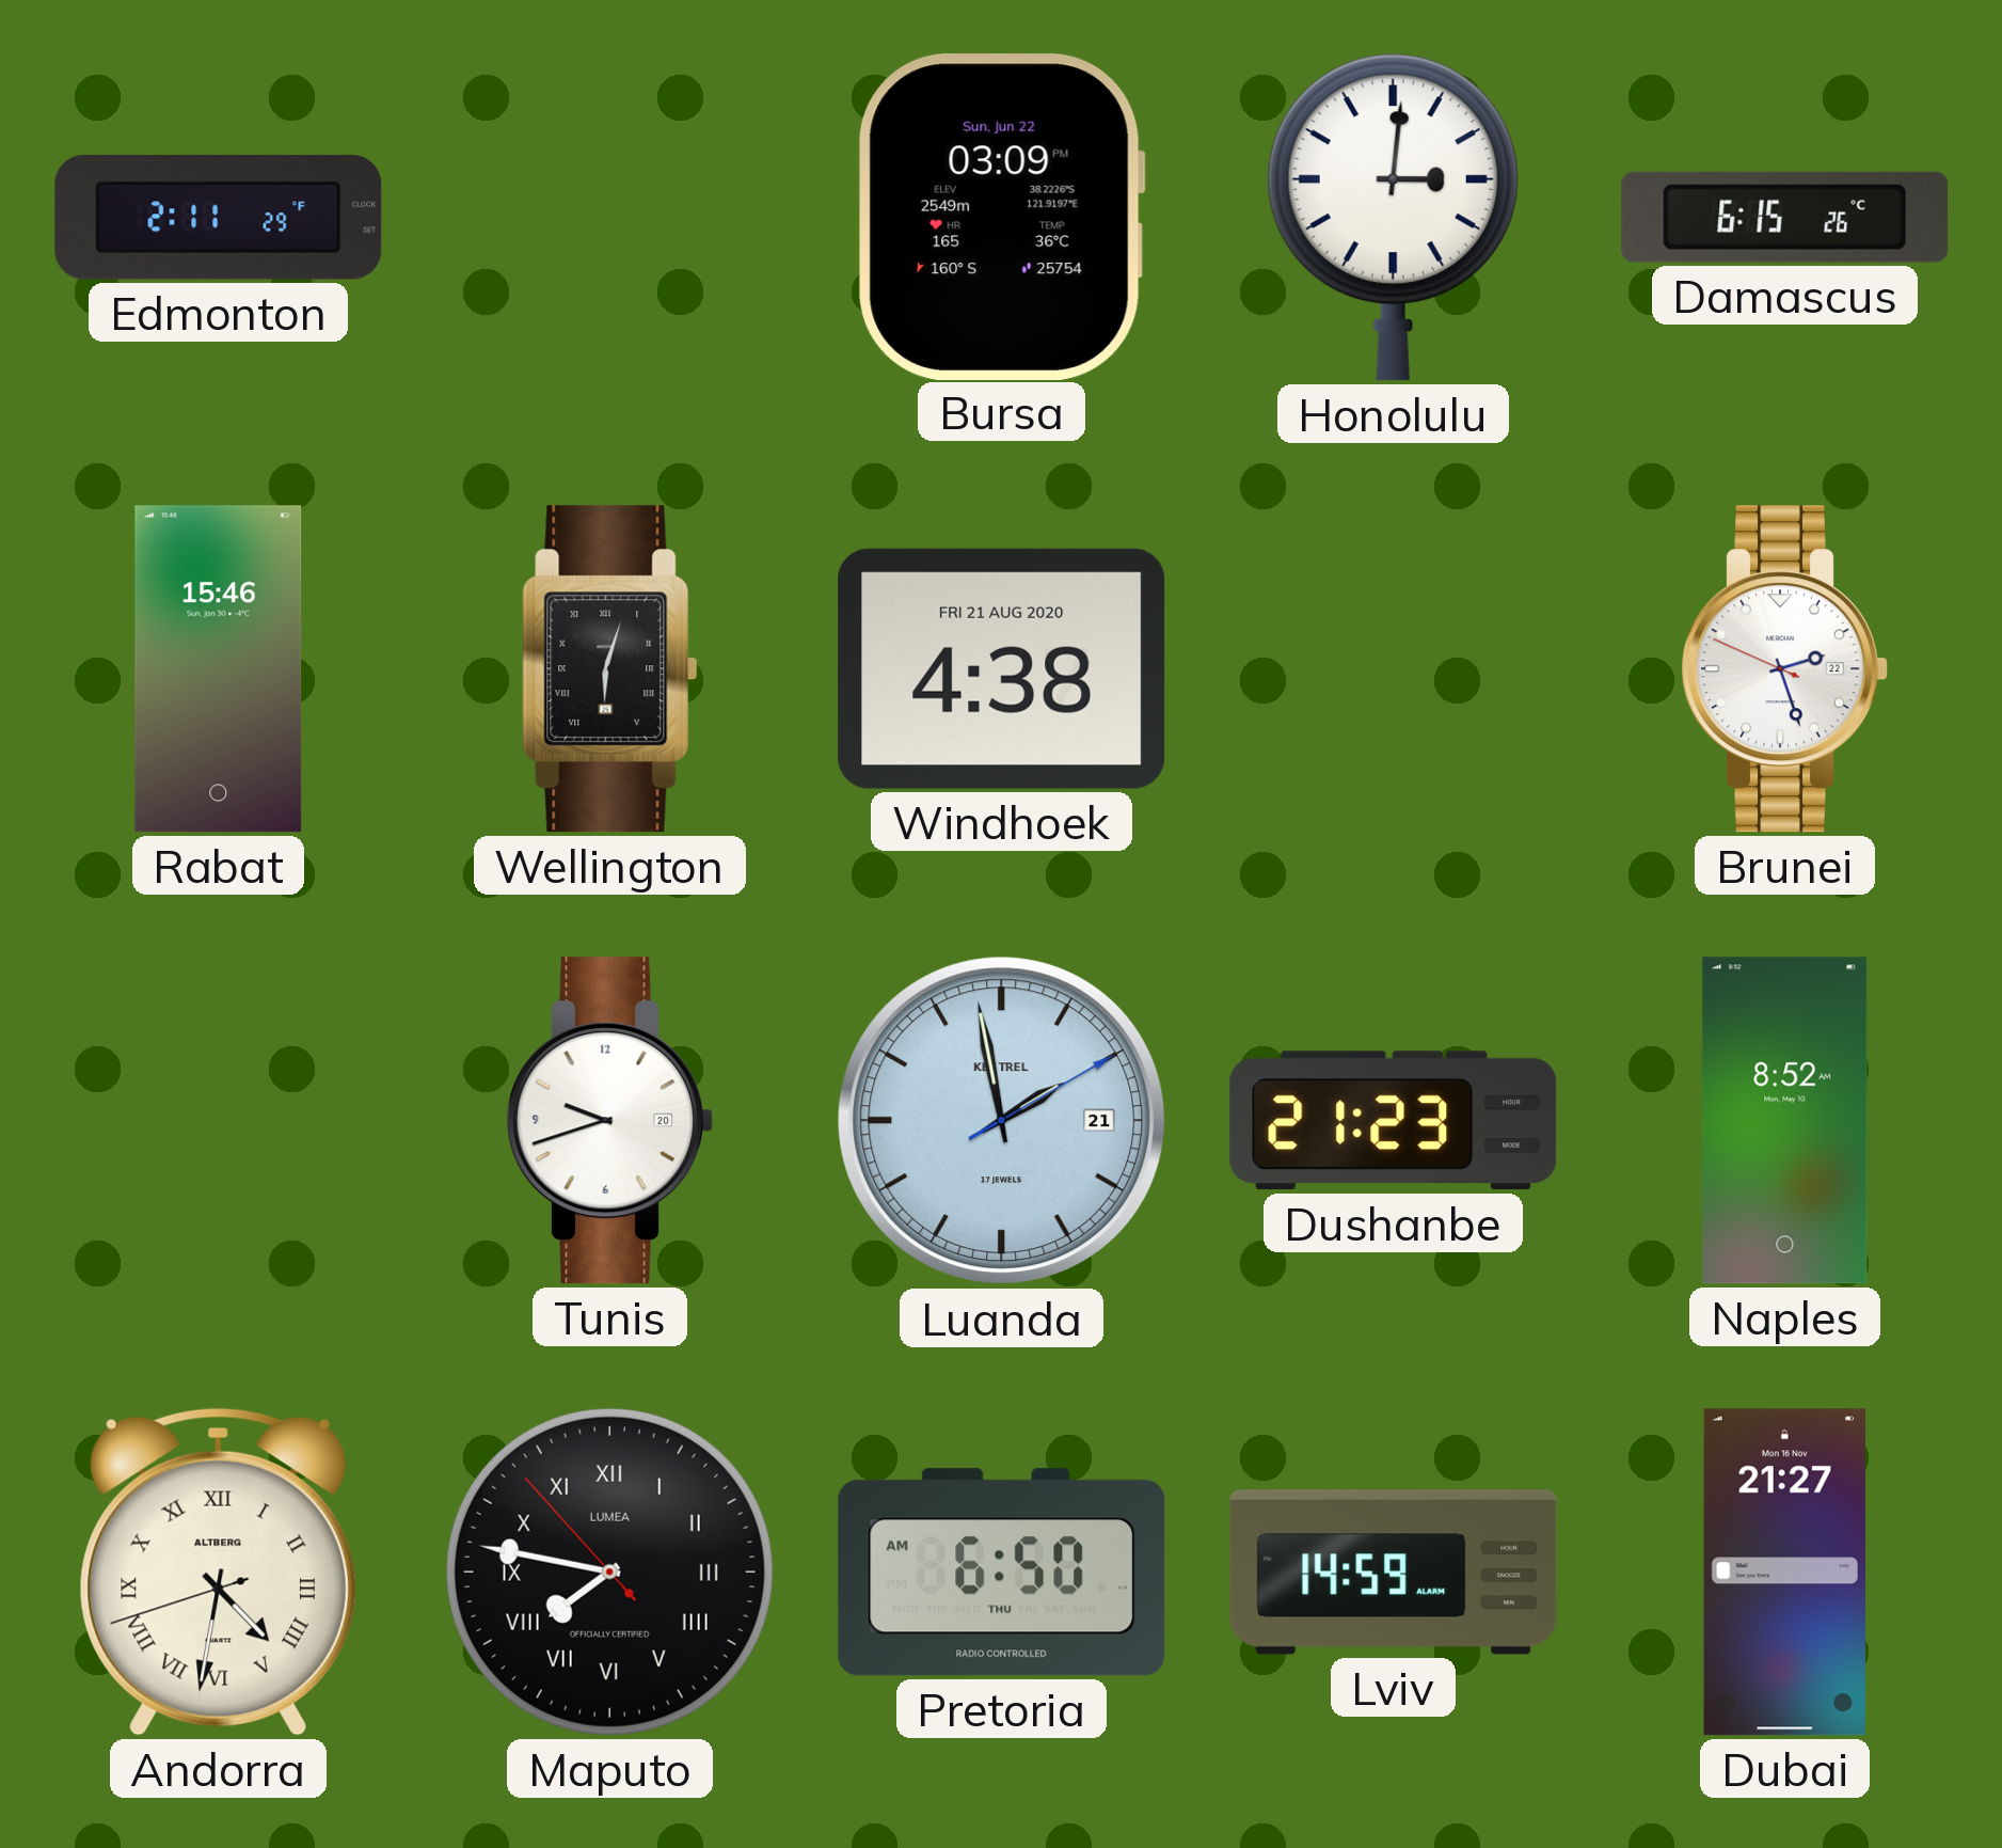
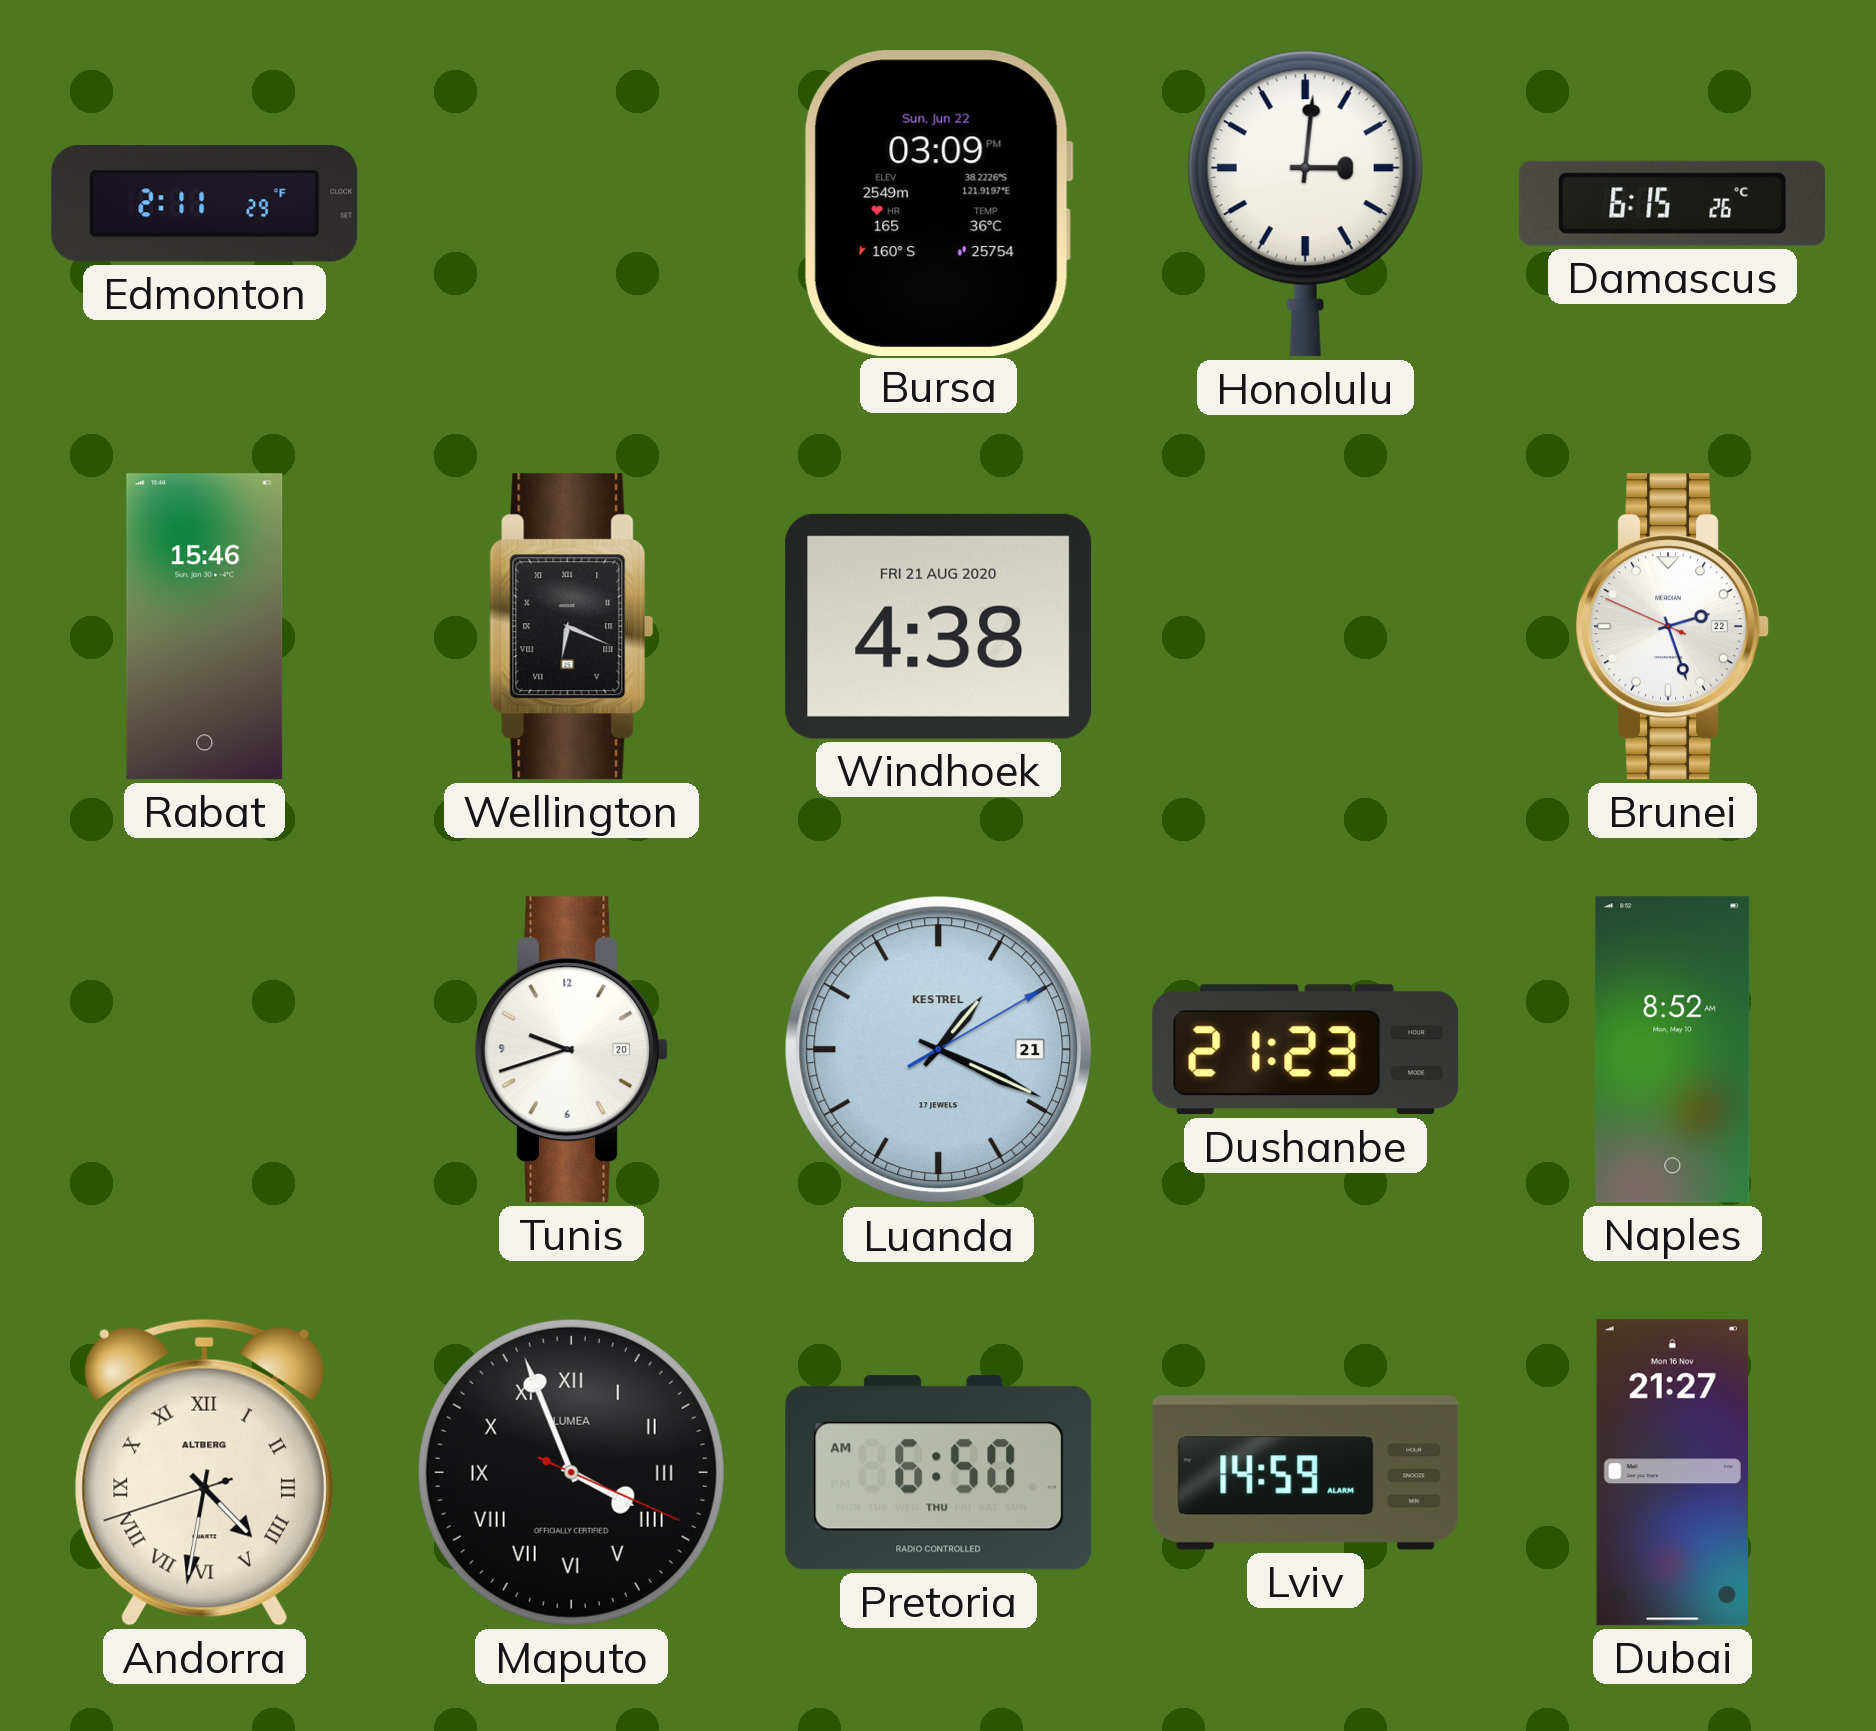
Wellington: 6:03 -> 6:19
Luanda: 1:58 -> 1:19
Maputo: 7:46 -> 3:56
